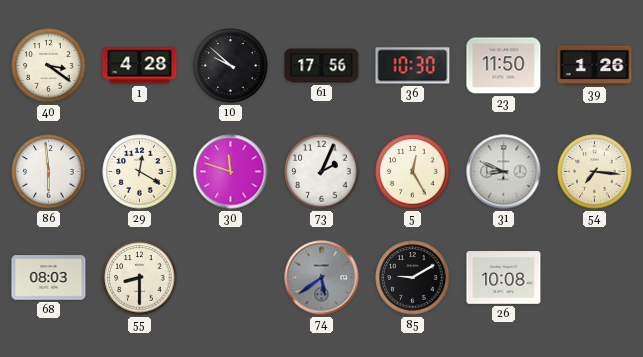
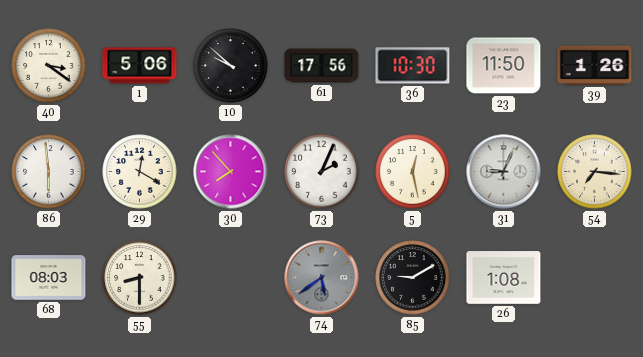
1: 4:28 -> 5:06
30: 11:48 -> 7:53
5: 12:25 -> 12:28
31: 8:49 -> 9:04
26: 10:08 -> 1:08
